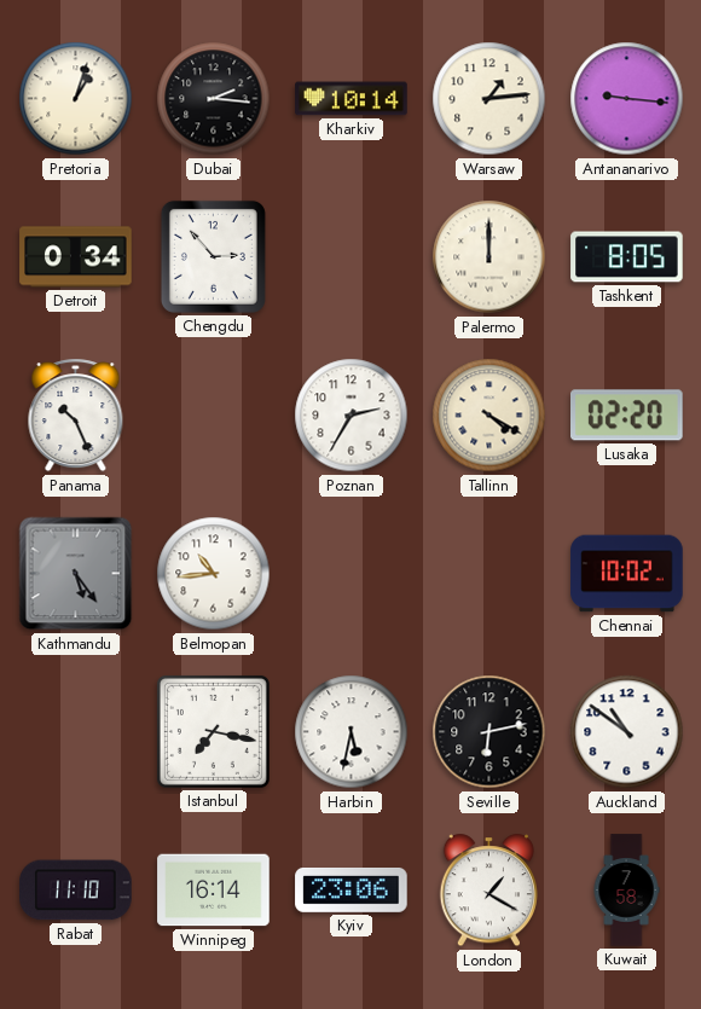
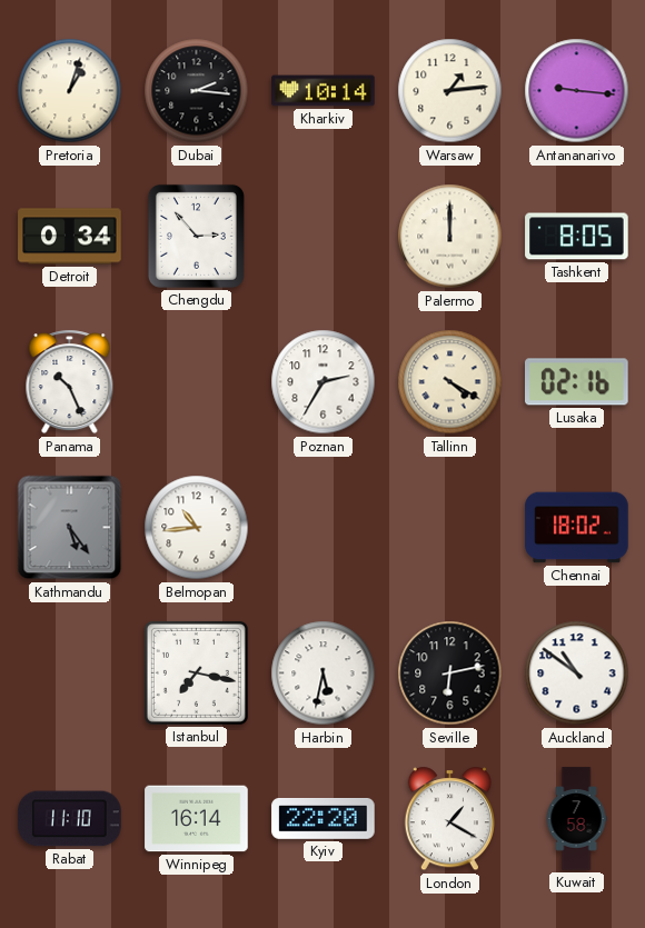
Lusaka: 02:20 -> 02:16
Chennai: 10:02 -> 18:02
Kyiv: 23:06 -> 22:20
